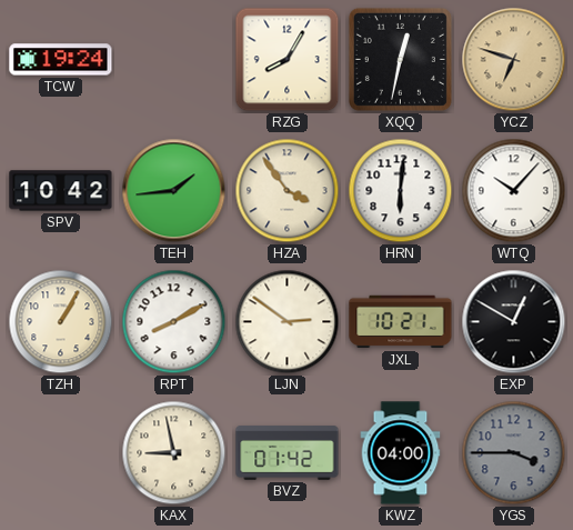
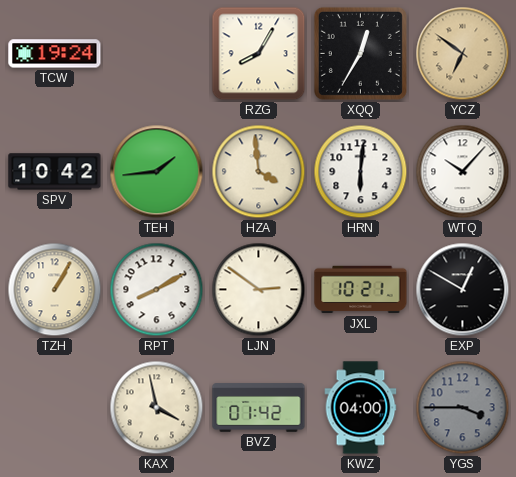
XQQ: 12:32 -> 12:35
YCZ: 6:48 -> 6:51
HZA: 3:54 -> 3:59
KAX: 8:58 -> 3:58
